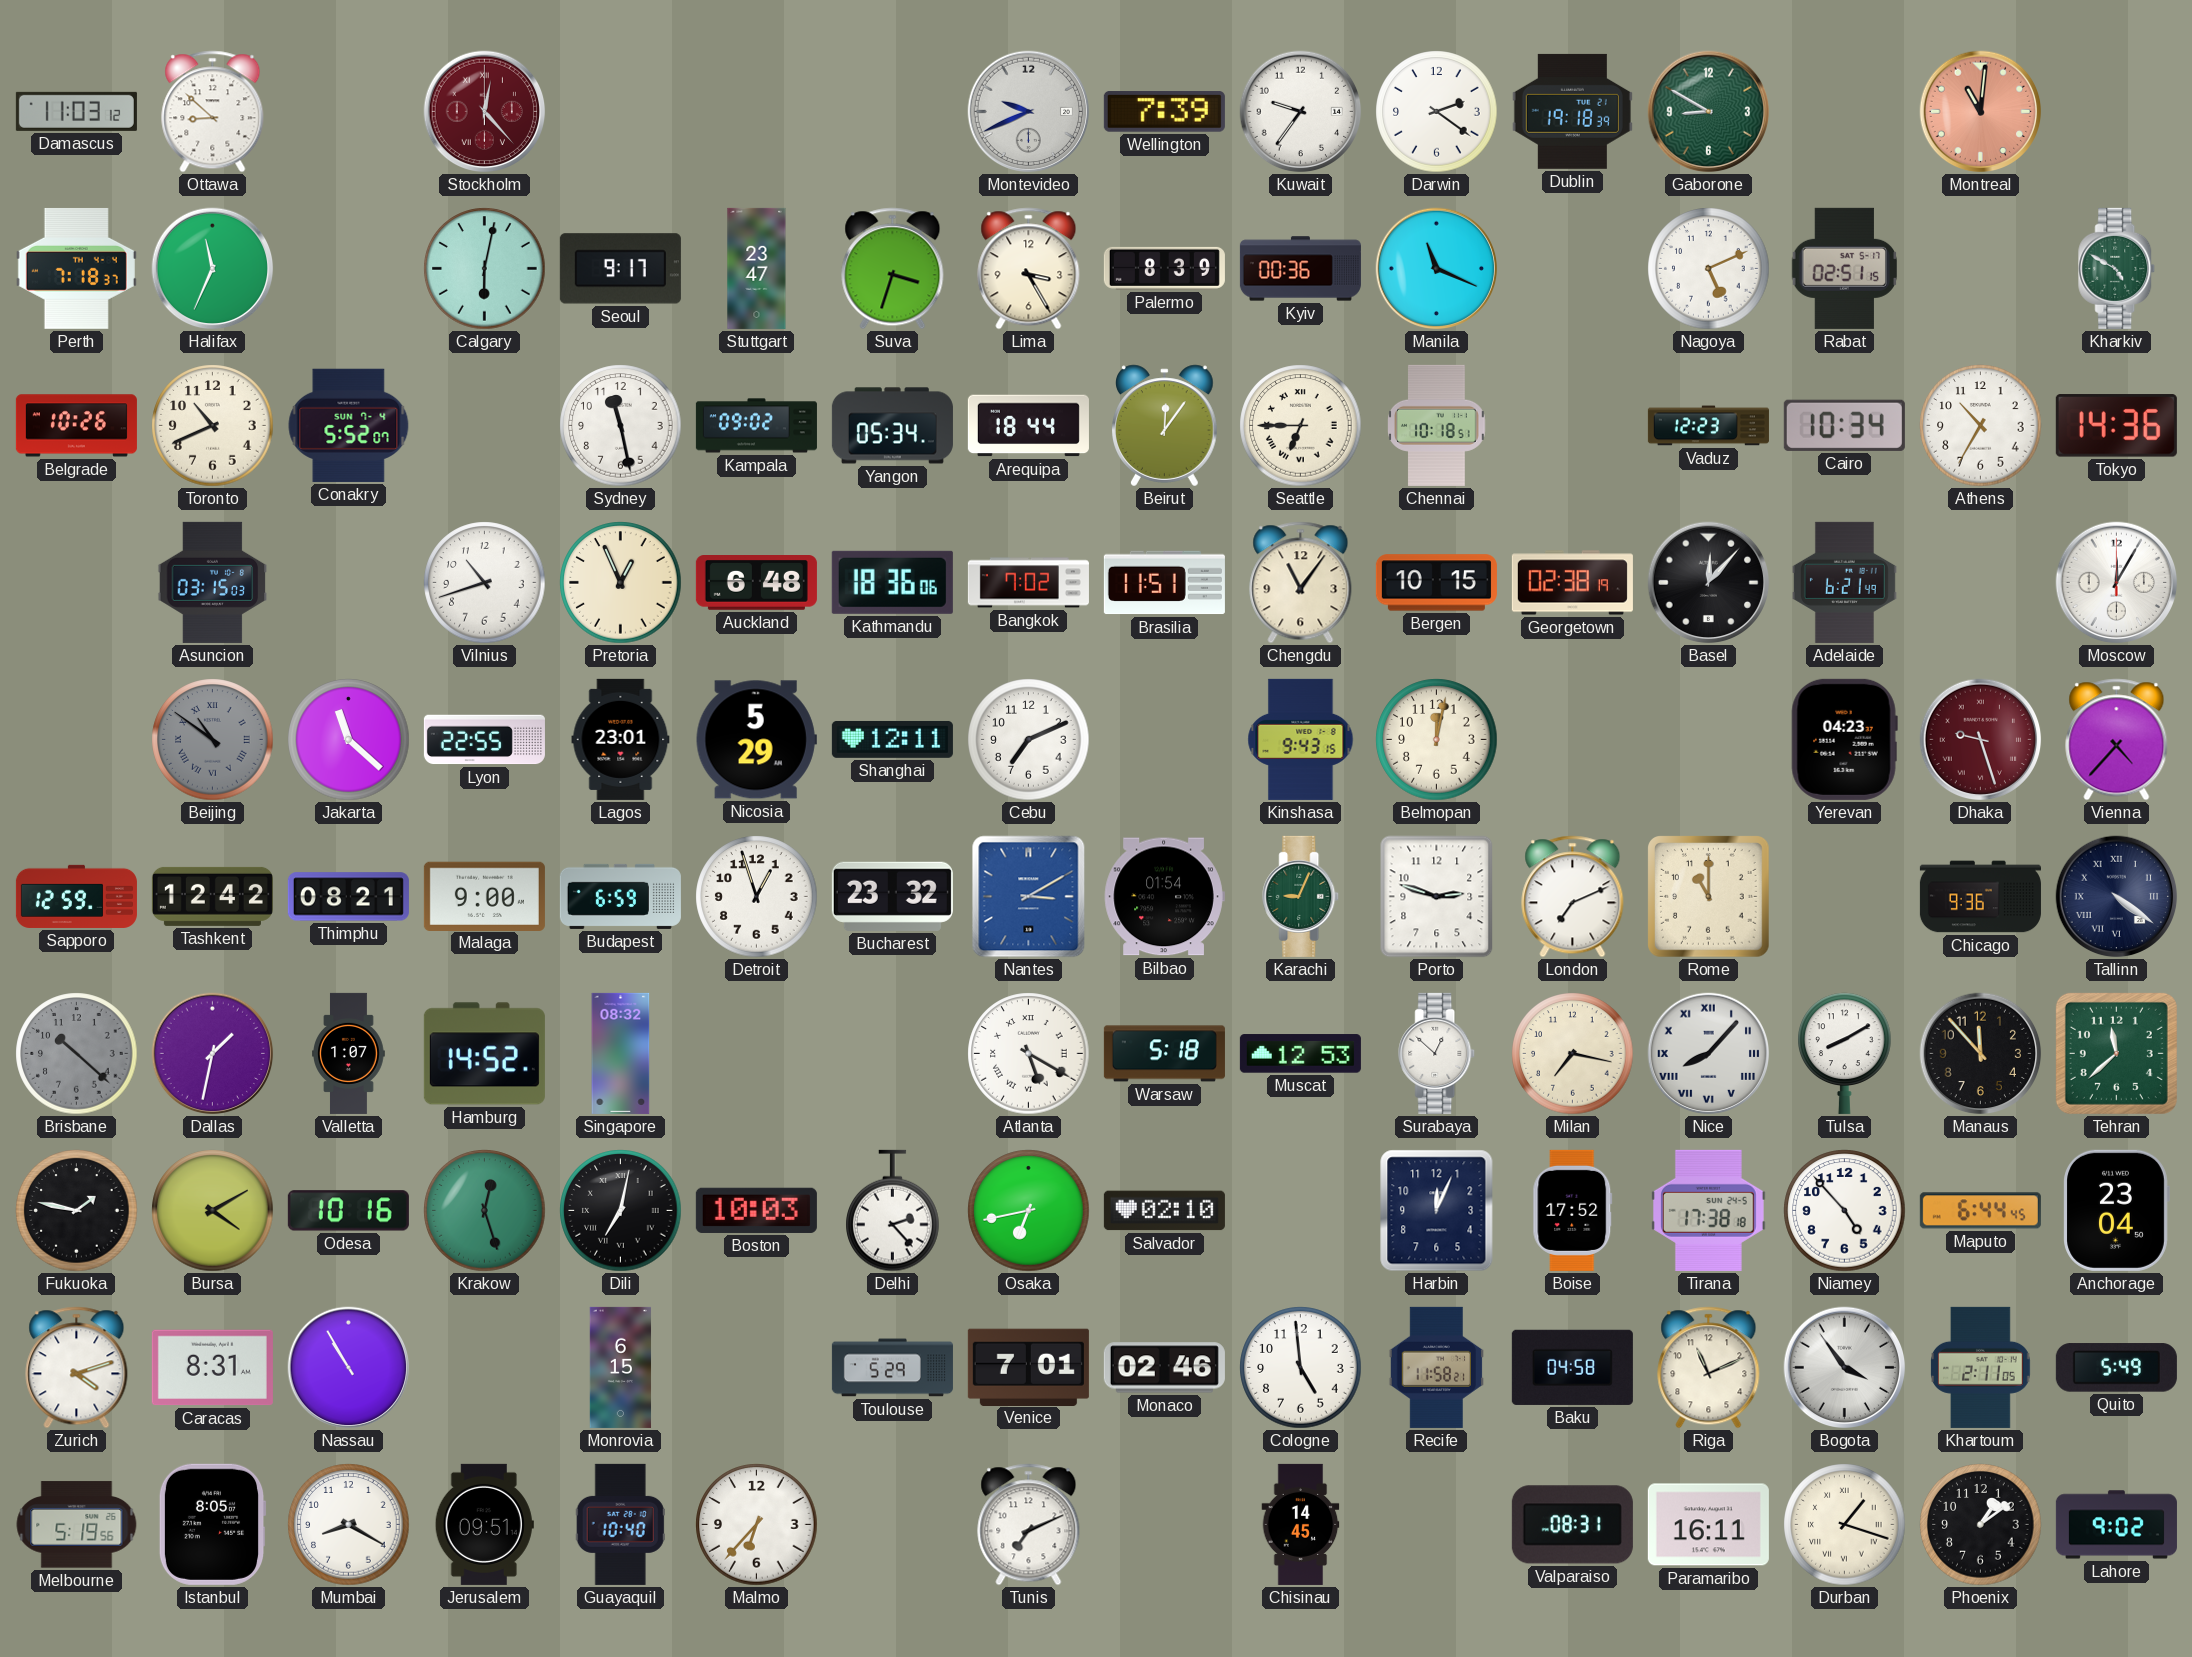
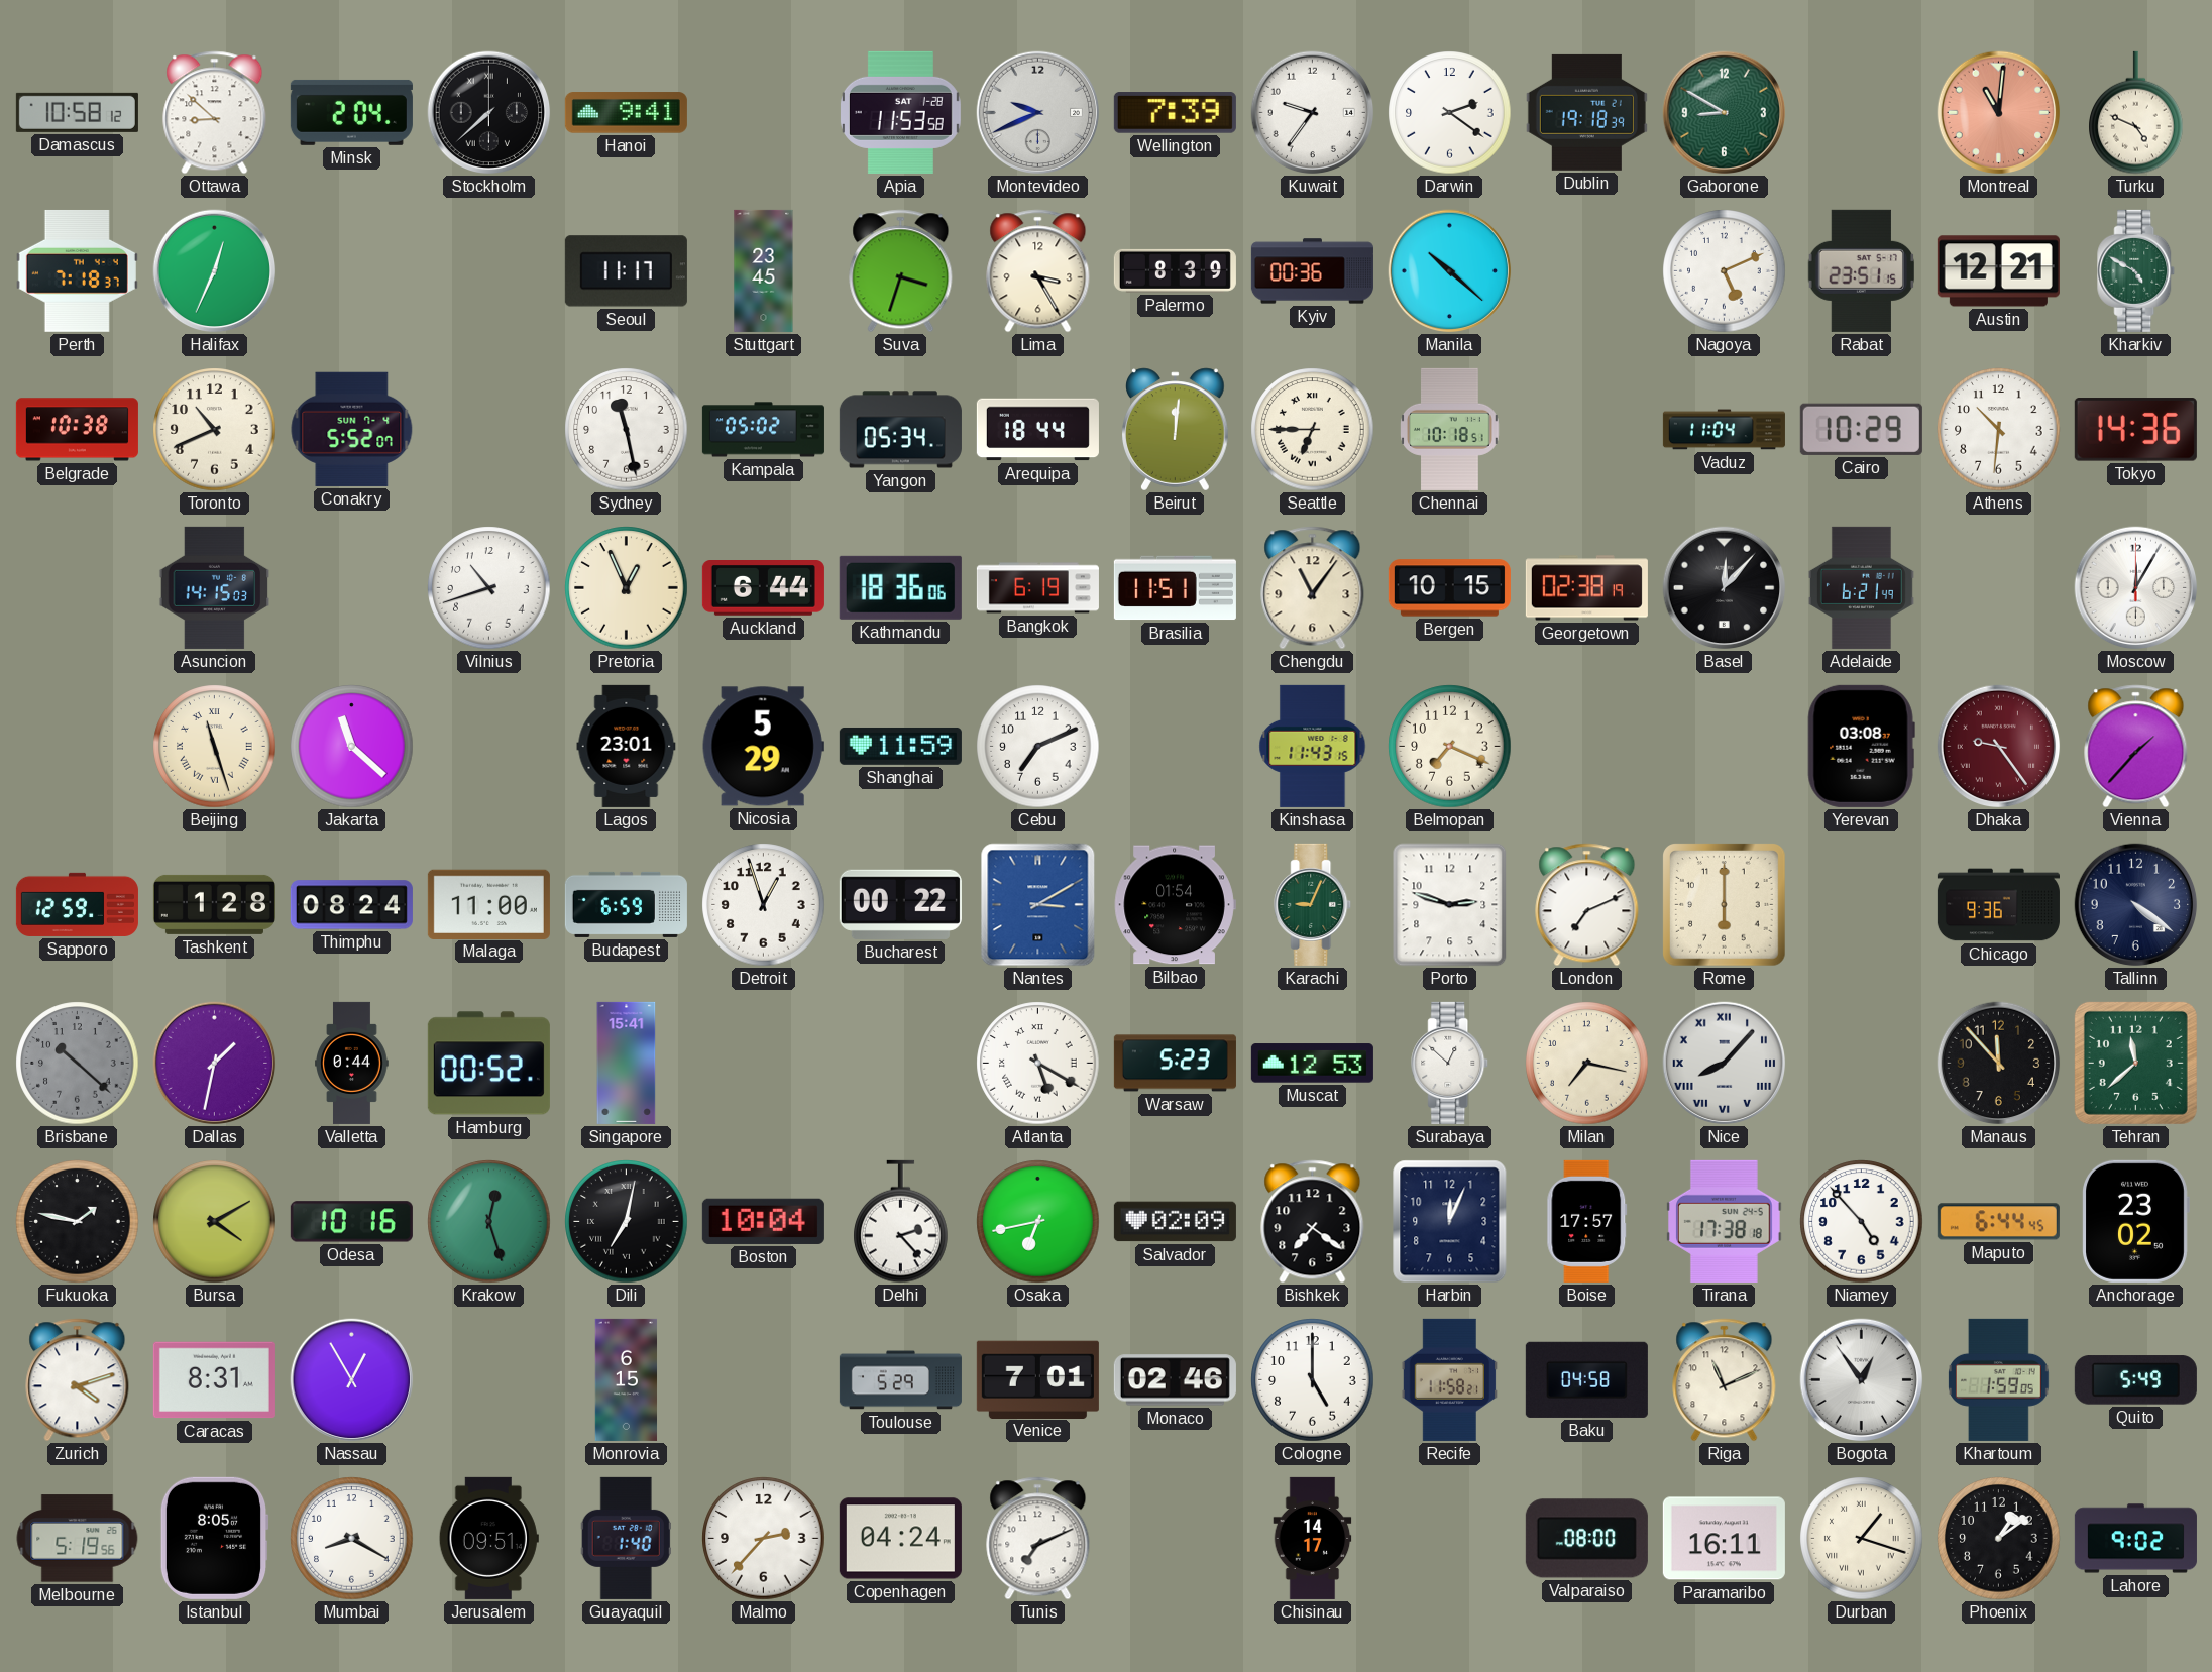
Damascus: 11:03 -> 10:58
Minsk: none -> 2:04
Stockholm: 12:23 -> 7:38
Stockholm dial: burgundy -> black
Hanoi: none -> 9:41
Apia: none -> 11:53
Turku: none -> 4:49
Halifax: 11:34 -> 12:34
Calgary: 6:02 -> none
Seoul: 9:17 -> 11:17
Stuttgart: 23:47 -> 23:45
Manila: 11:19 -> 10:22
Rabat: 02:51 -> 23:51
Austin: none -> 12:21
Belgrade: 10:26 -> 10:38
Kampala: 09:02 -> 05:02
Beirut: 12:06 -> 12:01
Vaduz: 12:23 -> 11:04
Cairo: 10:34 -> 10:29
Athens: 10:35 -> 10:31
Asuncion: 03:15 -> 14:15
Auckland: 6:48 -> 6:44
Bangkok: 7:02 -> 6:19
Beijing: 10:51 -> 11:27
Beijing dial: grey -> cream
Lyon: 22:55 -> none
Shanghai: 12:11 -> 11:59
Kinshasa: 9:43 -> 11:43
Belmopan: 12:02 -> 7:19
Yerevan: 04:23 -> 03:08
Dhaka: 9:27 -> 9:24
Vienna: 4:37 -> 1:37
Tashkent: 12:42 -> 1:28
Thimphu: 08:21 -> 08:24
Malaga: 9:00 -> 11:00
Bucharest: 23:32 -> 00:22
Rome: 11:00 -> 6:00
Tallinn numerals: Roman -> Arabic
Valletta: 1:07 -> 0:44
Hamburg: 14:52 -> 00:52
Singapore: 08:32 -> 15:41
Warsaw: 5:18 -> 5:23
Tulsa: 8:10 -> none
Boston: 10:03 -> 10:04
Salvador: 02:10 -> 02:09
Bishkek: none -> 7:21
Boise: 17:52 -> 17:57
Anchorage: 23:04 -> 23:02
Nassau: 10:55 -> 12:55
Cologne: 4:59 -> 5:00
Bogota: 3:54 -> 12:54
Khartoum: 2:11 -> 1:59
Guayaquil: 10:40 -> 1:40
Malmo: 6:37 -> 2:37
Copenhagen: none -> 04:24
Chisinau: 14:45 -> 14:17
Valparaiso: 08:31 -> 08:00
